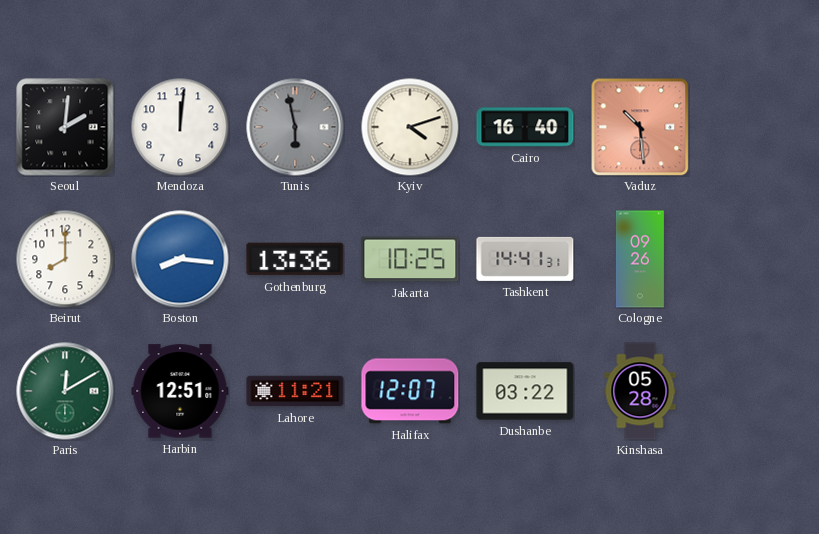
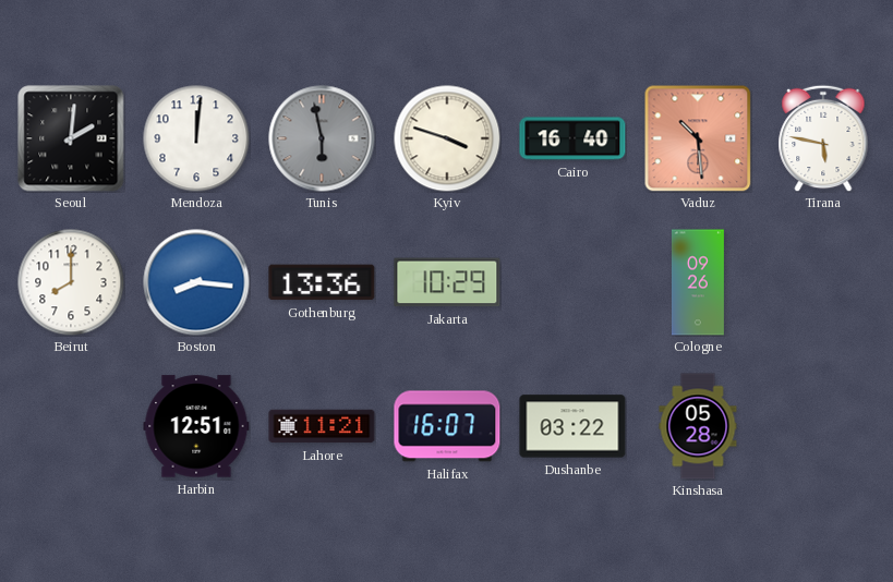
Kyiv: 4:12 -> 3:48
Tirana: none -> 5:47
Jakarta: 10:25 -> 10:29
Tashkent: 14:41 -> none
Paris: 12:10 -> none
Halifax: 12:07 -> 16:07
